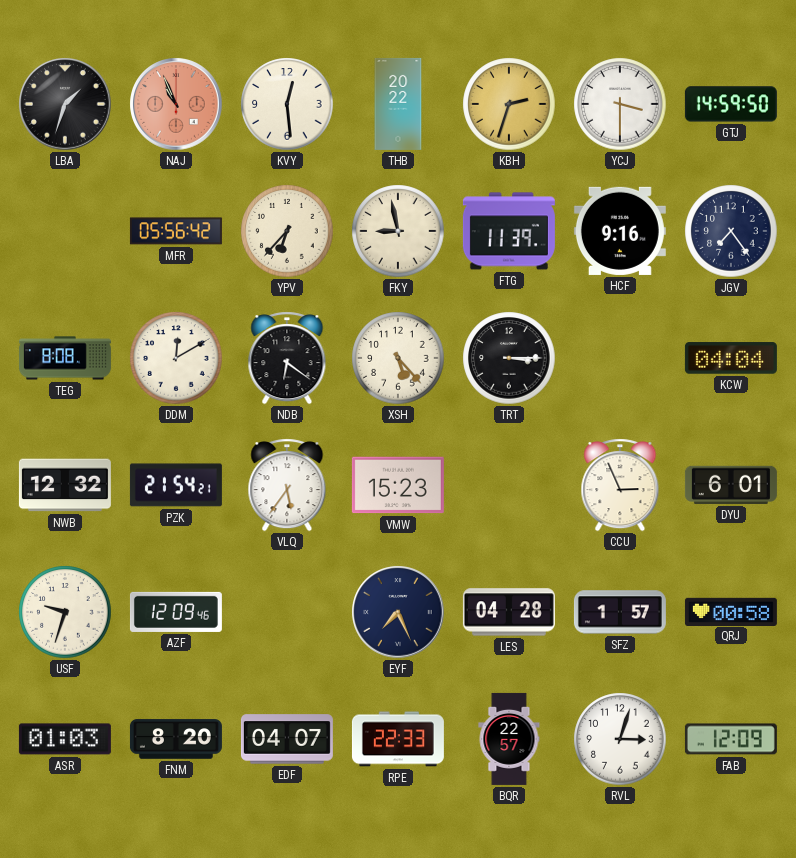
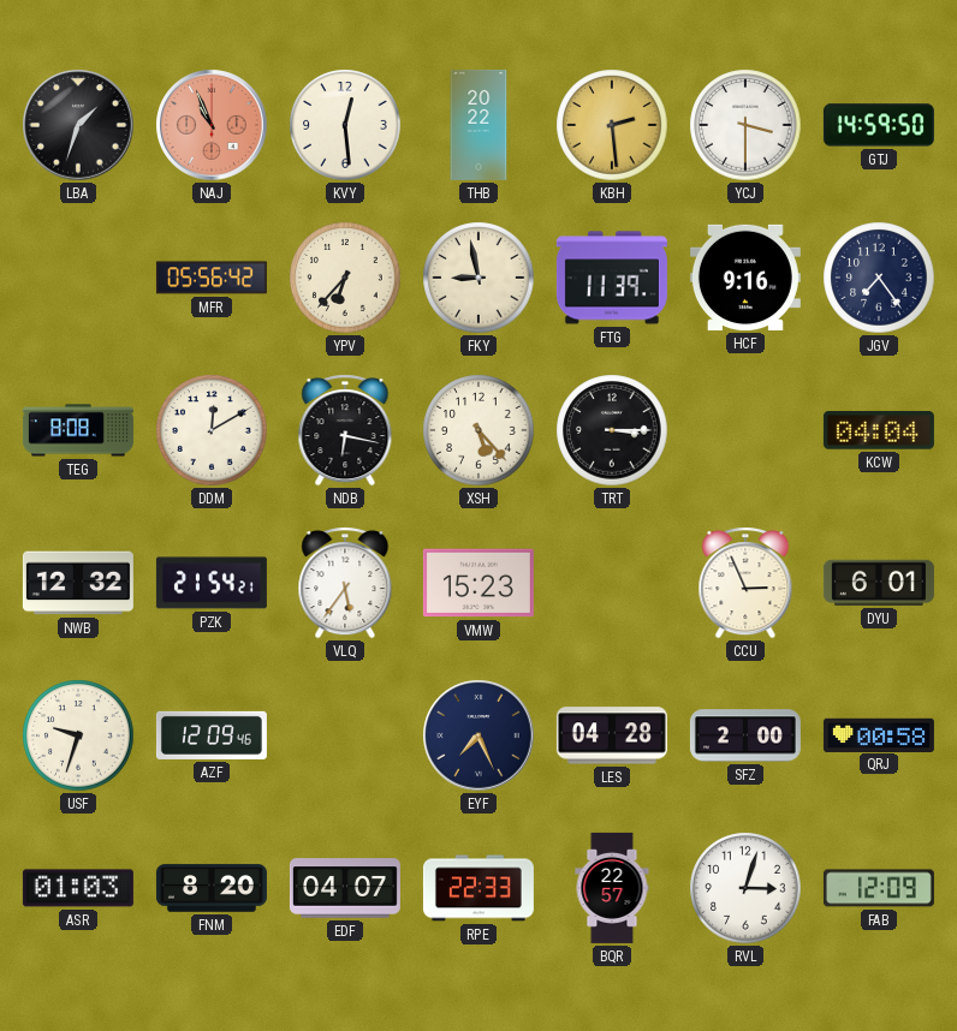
KBH: 2:33 -> 2:29
NDB: 6:21 -> 6:17
SFZ: 1:57 -> 2:00
